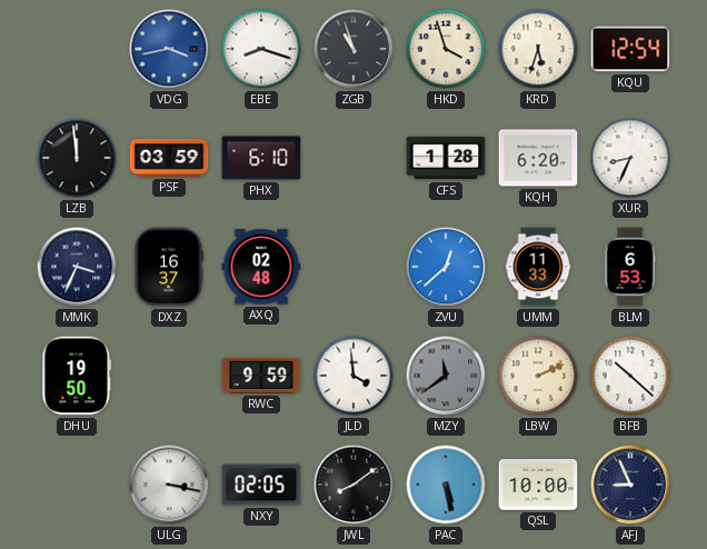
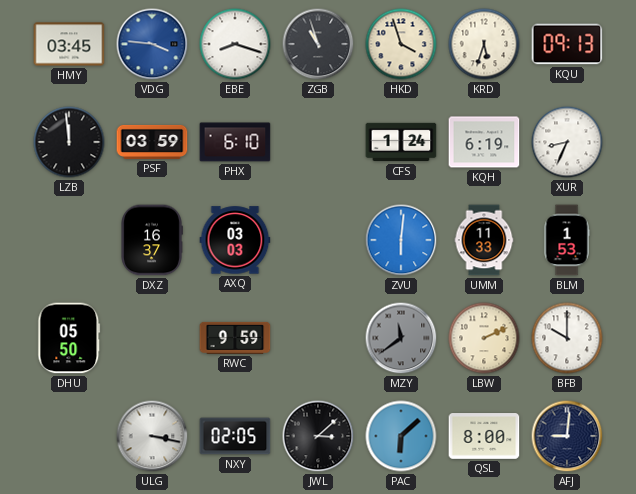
HMY: none -> 03:45
VDG: 3:43 -> 3:46
KQU: 12:54 -> 09:13
CFS: 1:28 -> 1:24
KQH: 6:20 -> 6:19
MMK: 3:34 -> none
AXQ: 02:48 -> 03:03
ZVU: 12:38 -> 6:01
BLM: 6:53 -> 1:53
DHU: 19:50 -> 05:50
JLD: 3:59 -> none
BFB: 10:22 -> 10:00
JWL: 8:09 -> 3:08
PAC: 5:28 -> 6:08
QSL: 10:00 -> 8:00
AFJ: 8:56 -> 9:01
